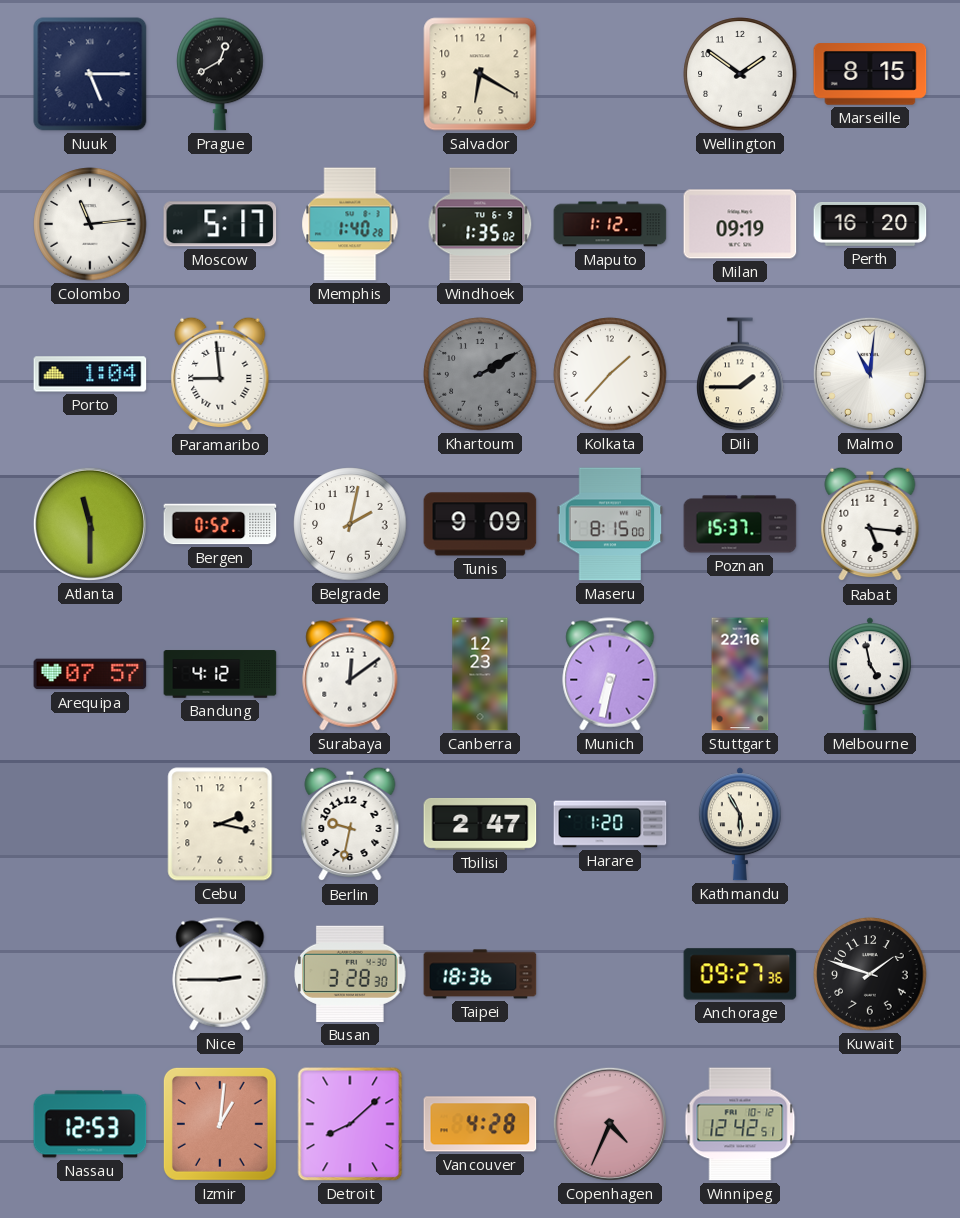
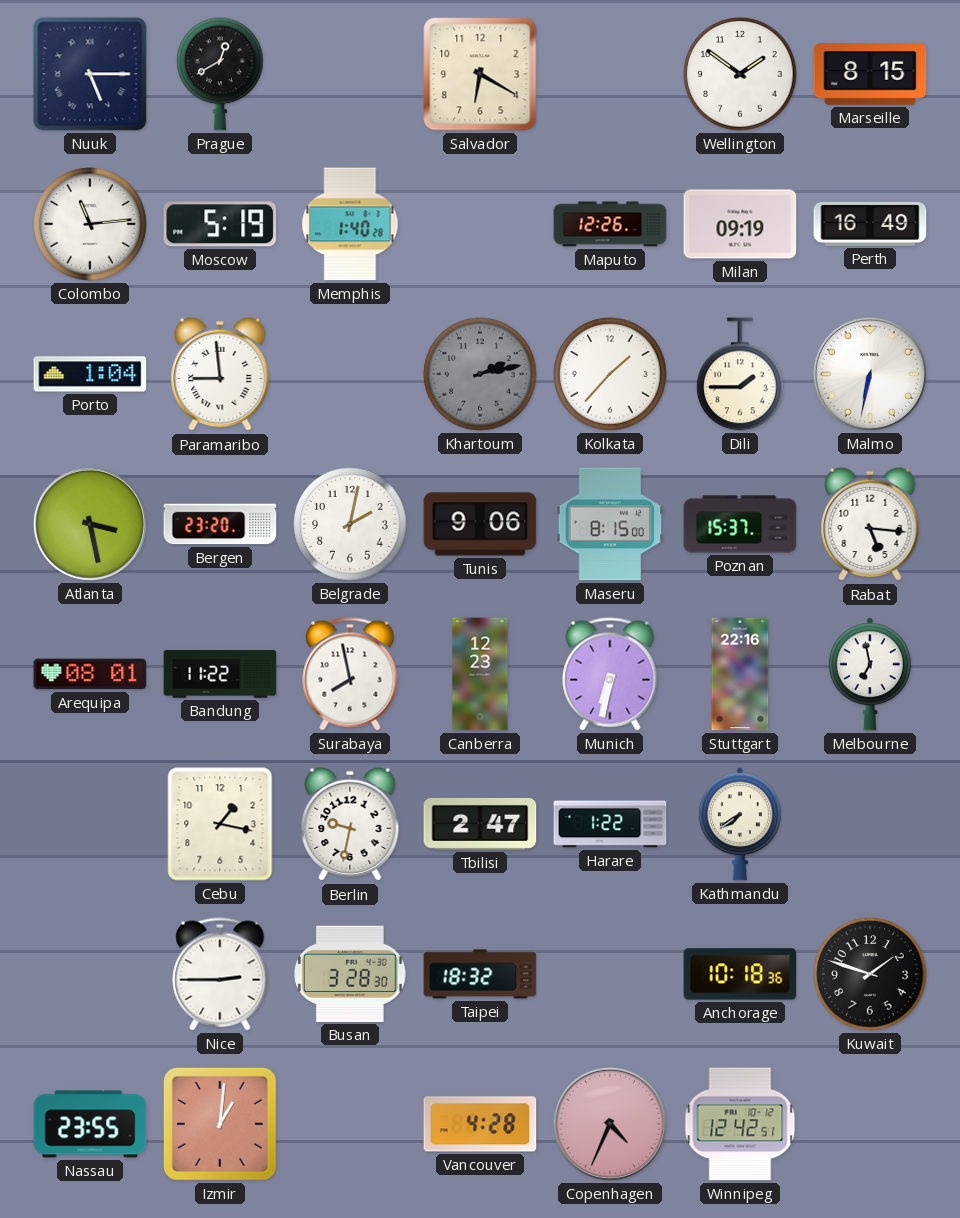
Moscow: 5:17 -> 5:19
Windhoek: 1:35 -> none
Maputo: 1:12 -> 12:26
Perth: 16:20 -> 16:49
Khartoum: 2:10 -> 2:13
Malmo: 11:01 -> 6:32
Atlanta: 11:30 -> 3:28
Bergen: 0:52 -> 23:20
Tunis: 9:09 -> 9:06
Arequipa: 07:57 -> 08:01
Bandung: 4:12 -> 11:22
Surabaya: 12:09 -> 7:58
Melbourne: 4:58 -> 6:58
Cebu: 2:17 -> 1:17
Harare: 1:20 -> 1:22
Kathmandu: 5:55 -> 7:39
Taipei: 18:36 -> 18:32
Anchorage: 09:27 -> 10:18
Nassau: 12:53 -> 23:55
Detroit: 8:08 -> none
